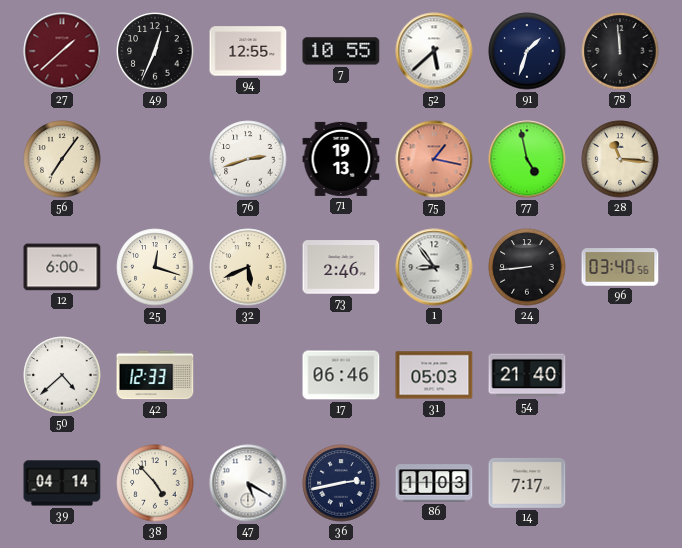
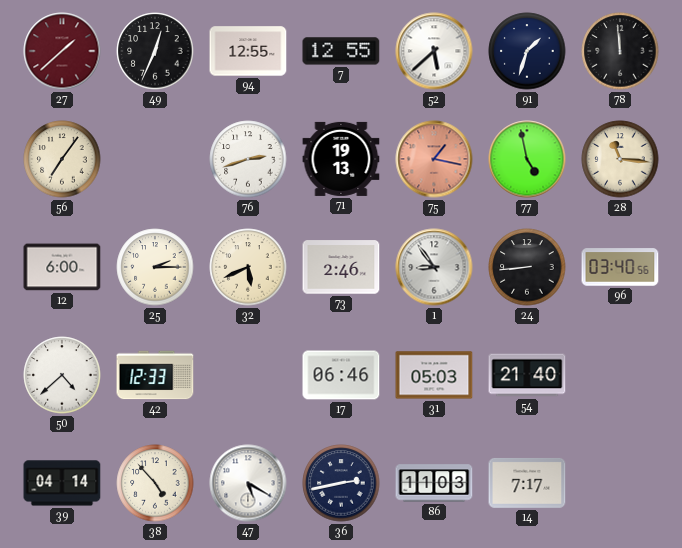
7: 10:55 -> 12:55
25: 12:18 -> 2:15
